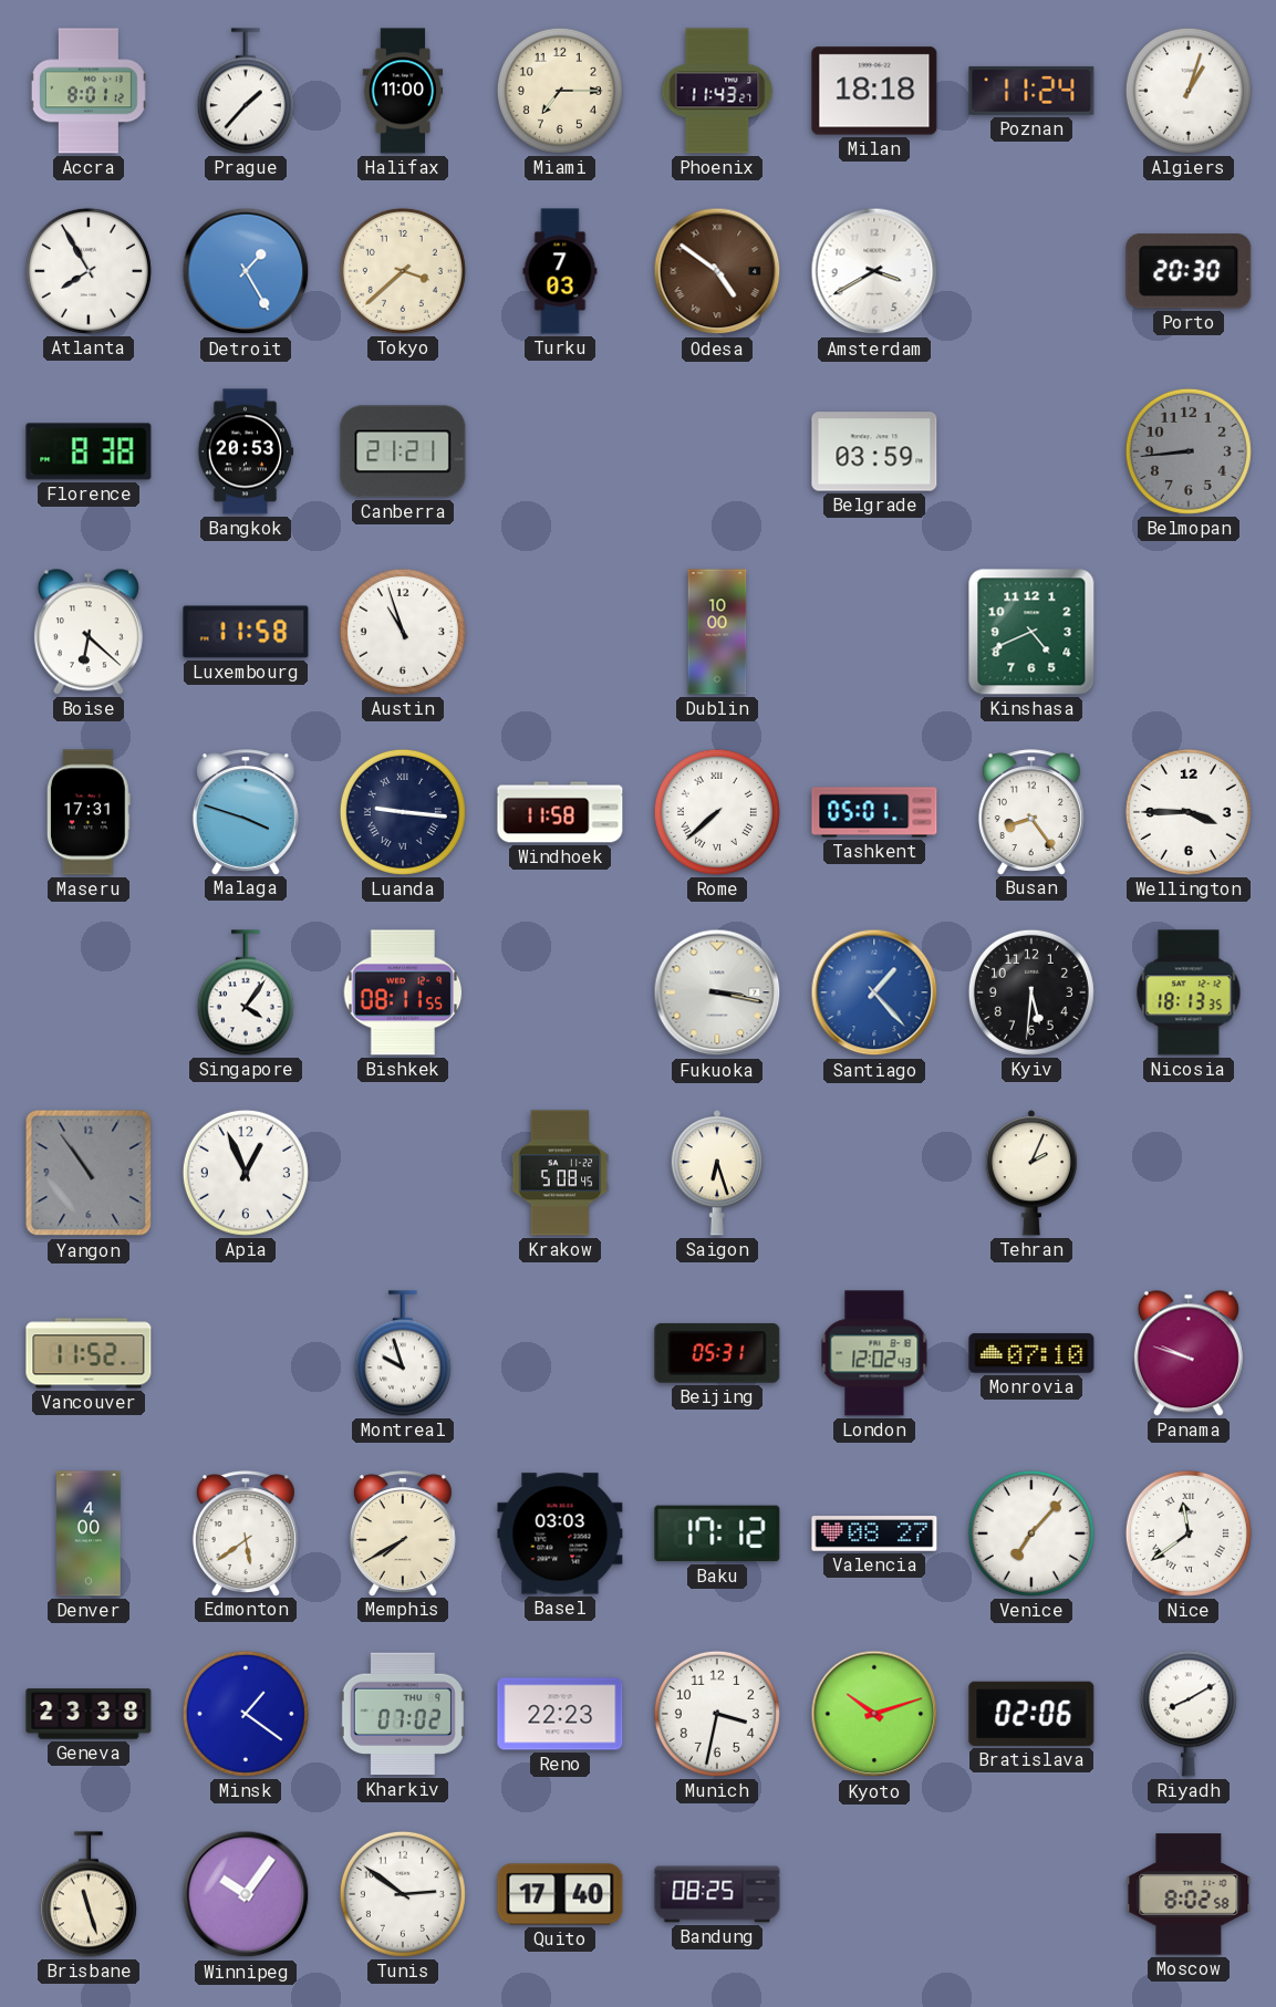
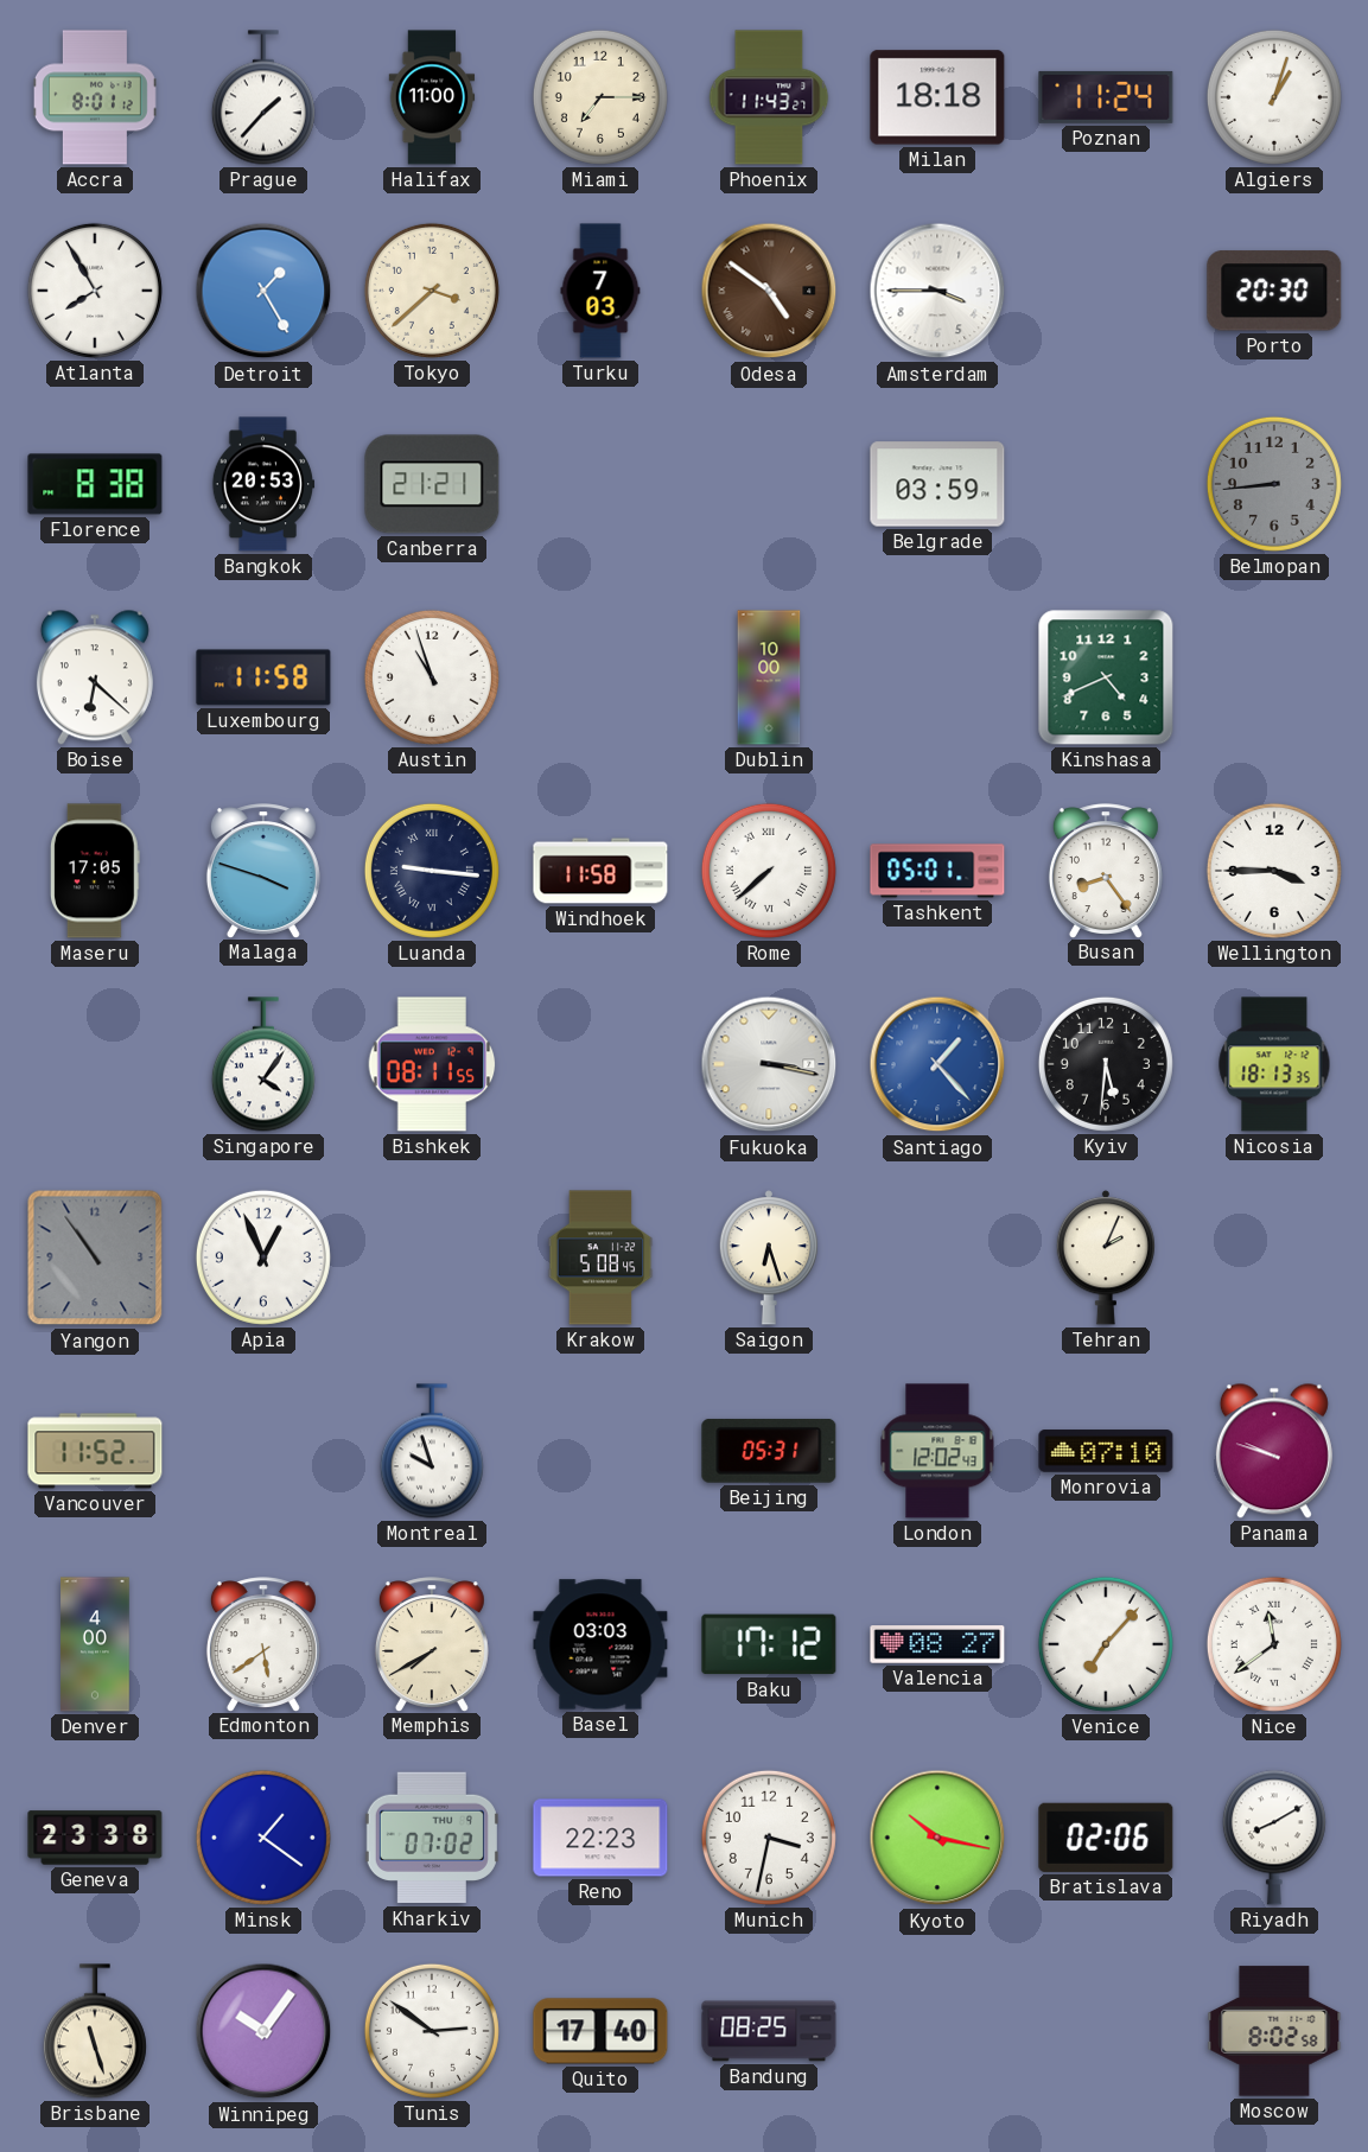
Amsterdam: 3:40 -> 3:45
Maseru: 17:31 -> 17:05
Kyoto: 10:12 -> 10:17
